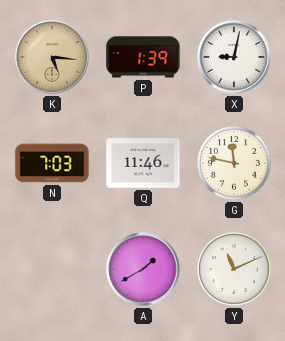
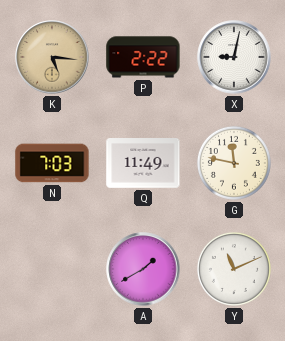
P: 1:39 -> 2:22
Q: 11:46 -> 11:49
